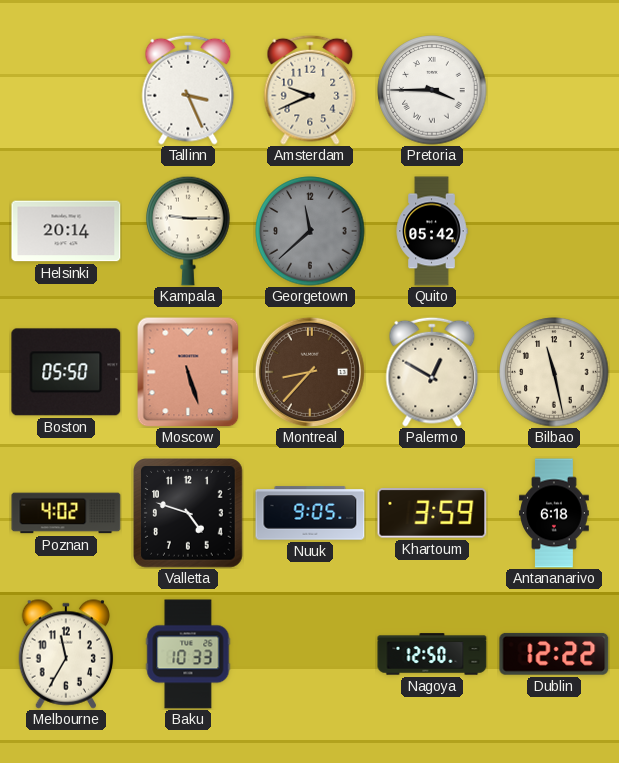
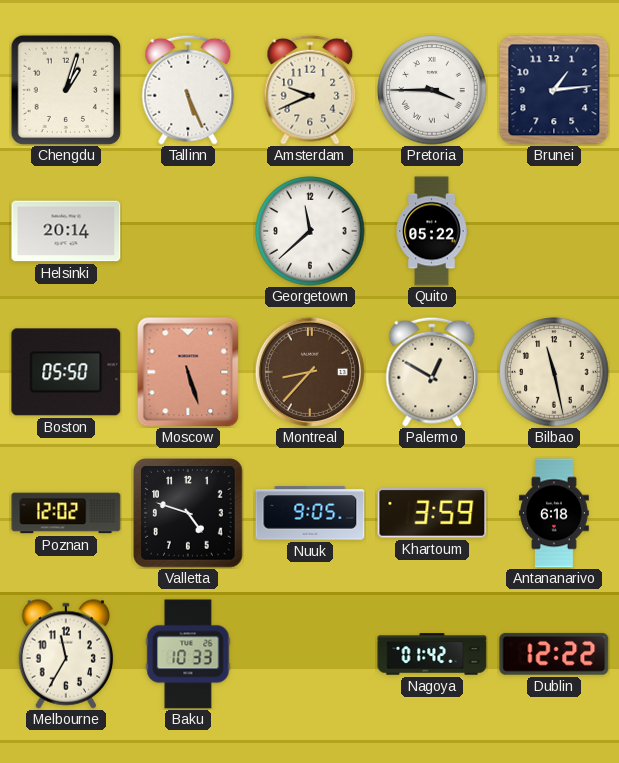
Chengdu: none -> 1:03
Tallinn: 3:26 -> 5:26
Brunei: none -> 1:14
Kampala: 9:15 -> none
Georgetown dial: grey -> white
Quito: 05:42 -> 05:22
Poznan: 4:02 -> 12:02
Nagoya: 12:50 -> 01:42
